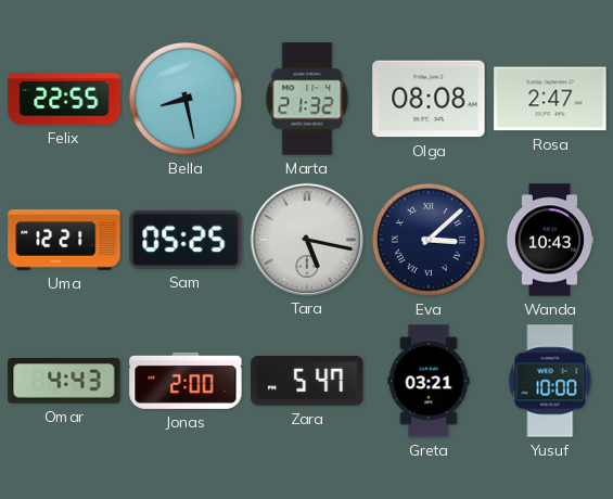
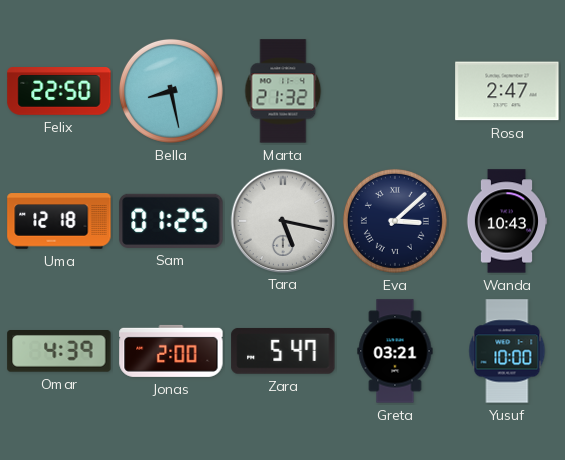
Felix: 22:55 -> 22:50
Olga: 08:08 -> none
Uma: 12:21 -> 12:18
Sam: 05:25 -> 01:25
Omar: 4:43 -> 4:39
